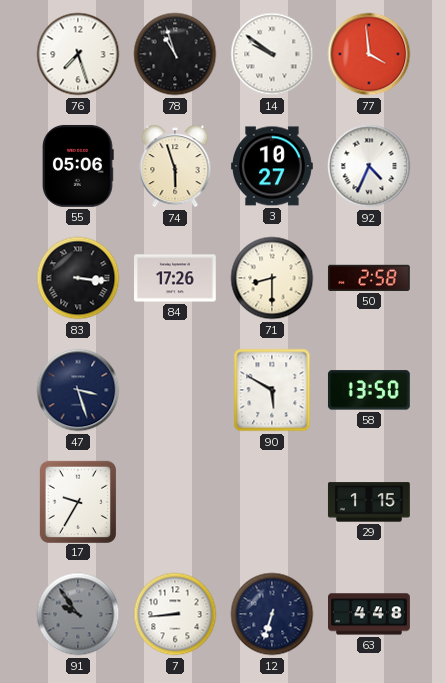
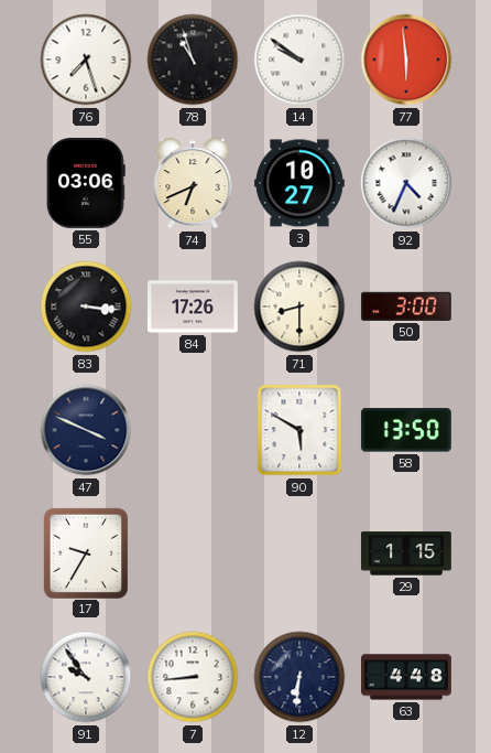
77: 3:59 -> 5:59
55: 05:06 -> 03:06
74: 5:57 -> 6:41
50: 2:58 -> 3:00
47: 3:27 -> 3:49
91 dial: grey -> white
12: 6:33 -> 6:31
